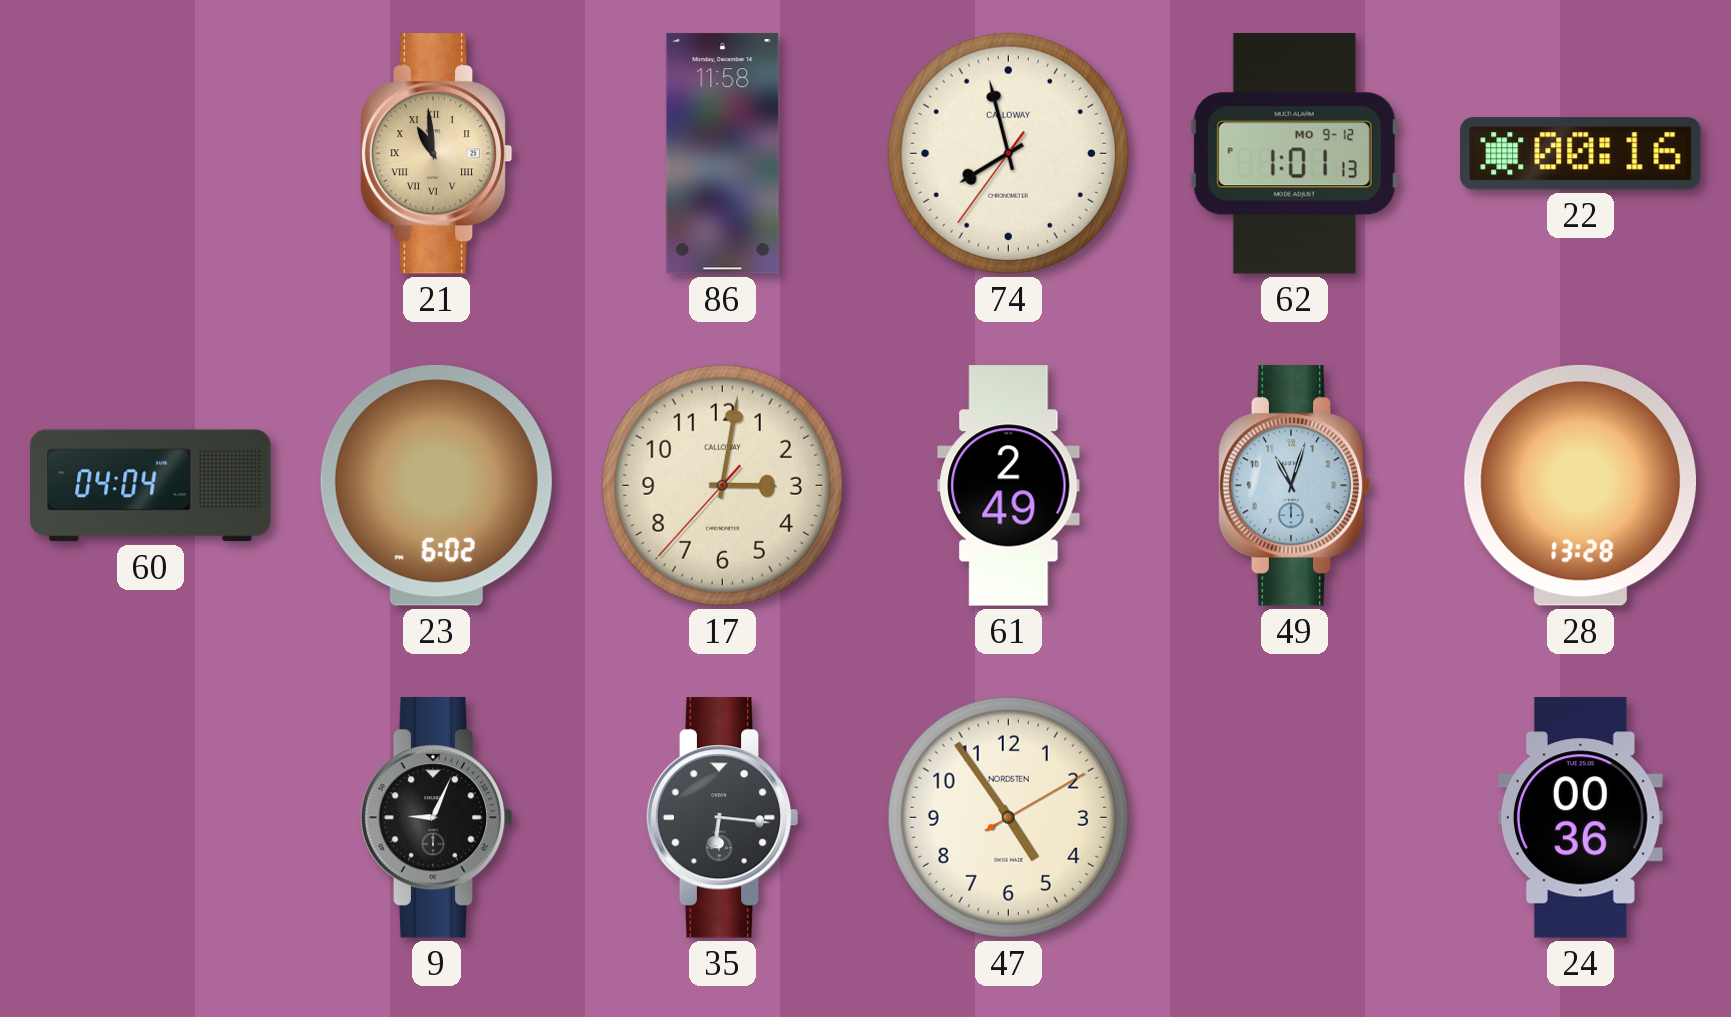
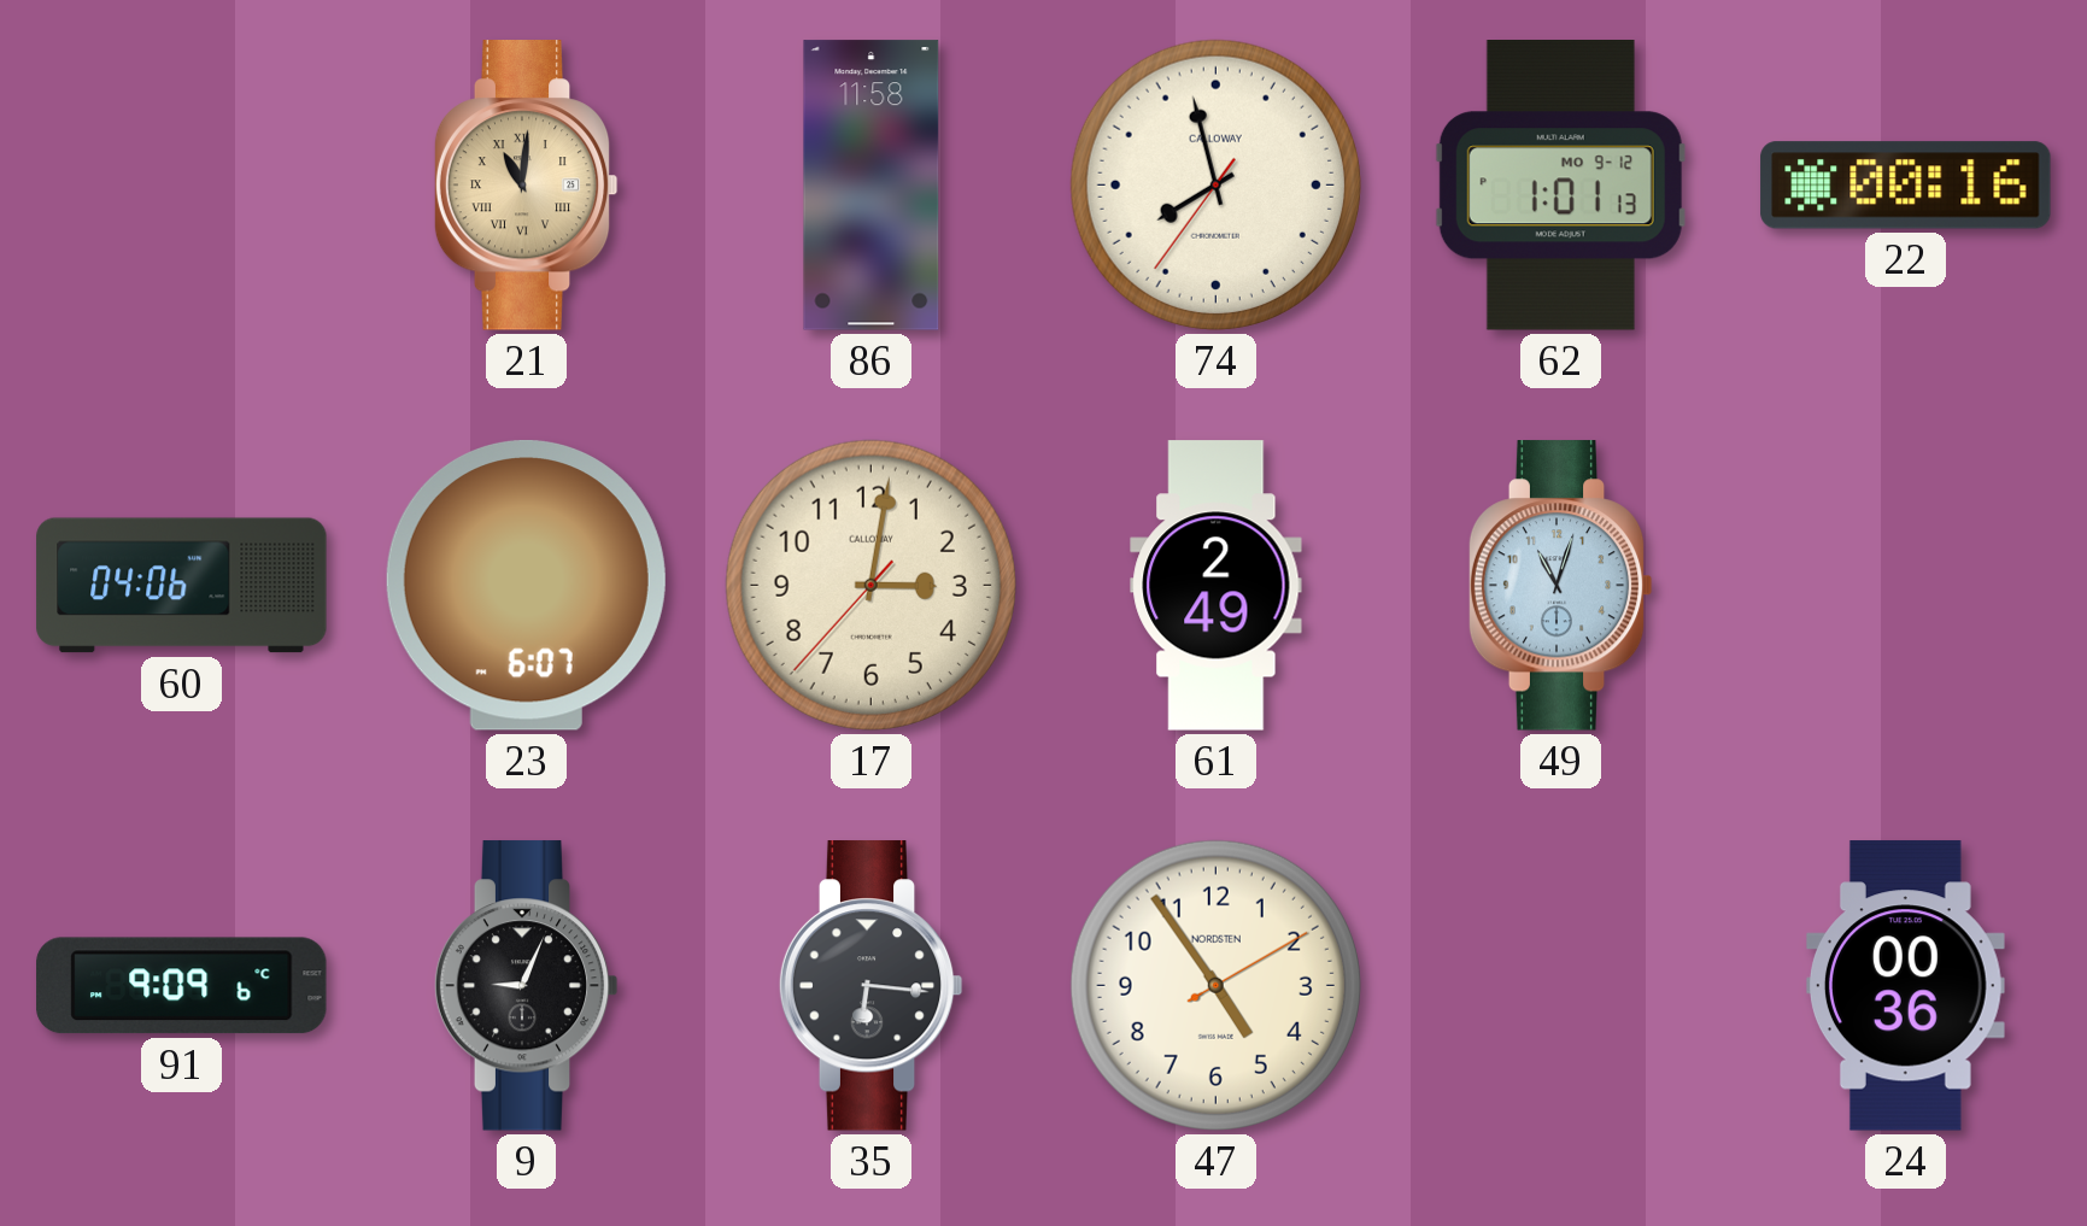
21: 10:59 -> 11:01
60: 04:04 -> 04:06
23: 6:02 -> 6:07
28: 13:28 -> none
91: none -> 9:09
